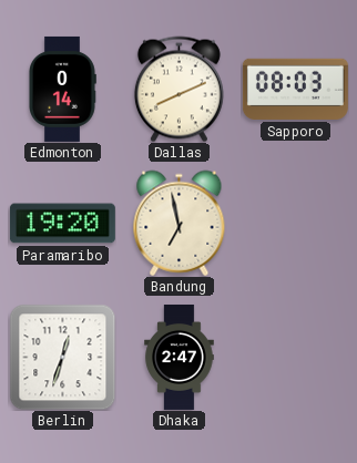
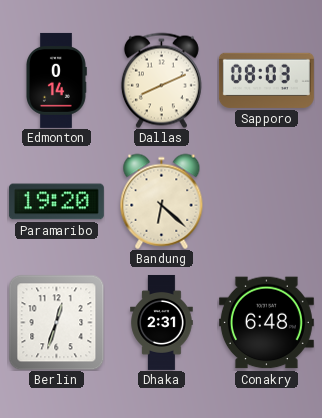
Bandung: 6:58 -> 6:22
Dhaka: 2:47 -> 2:31
Conakry: none -> 6:48
